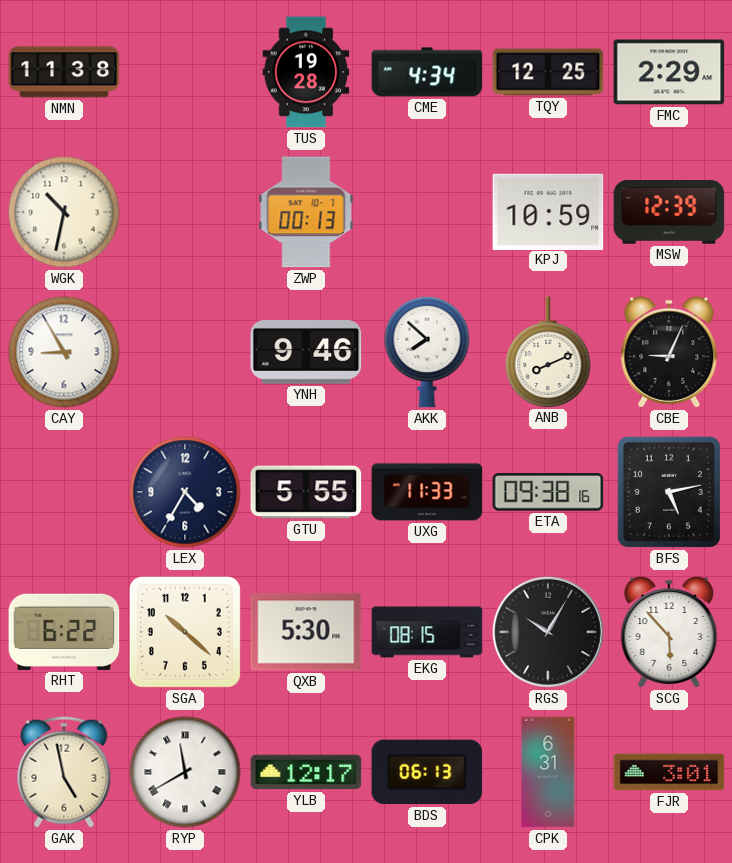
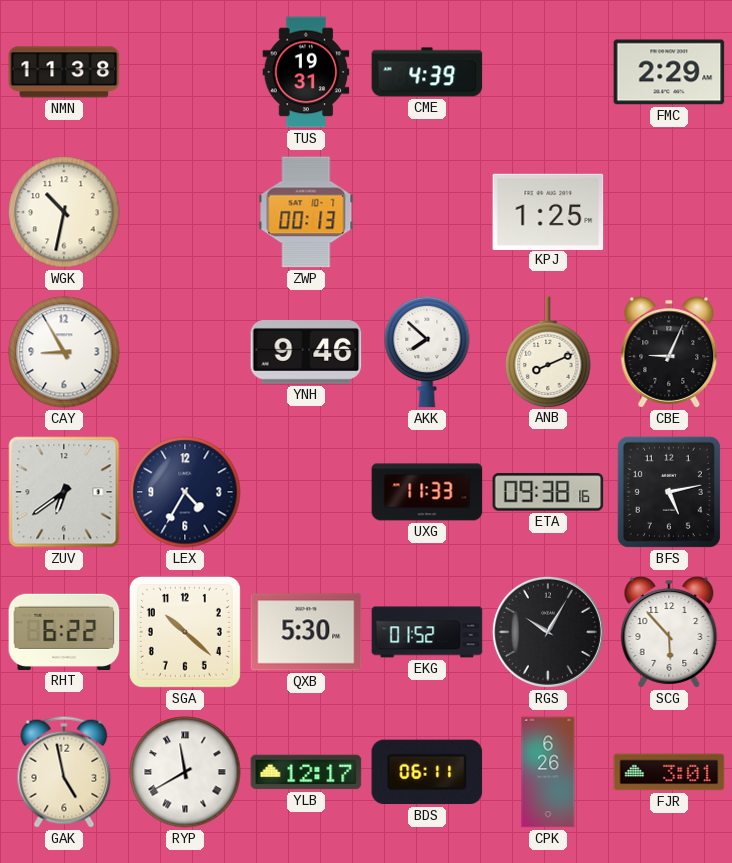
TUS: 19:28 -> 19:31
CME: 4:34 -> 4:39
TQY: 12:25 -> none
KPJ: 10:59 -> 1:25
MSW: 12:39 -> none
ZUV: none -> 6:39
GTU: 5:55 -> none
EKG: 08:15 -> 01:52
BDS: 06:13 -> 06:11
CPK: 6:31 -> 6:26
